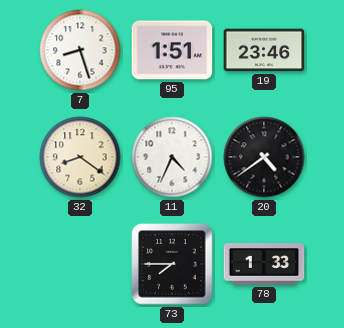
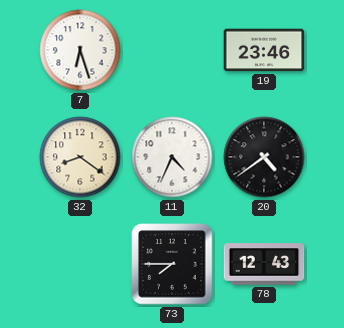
7: 8:27 -> 6:27
95: 1:51 -> none
78: 1:33 -> 12:43
